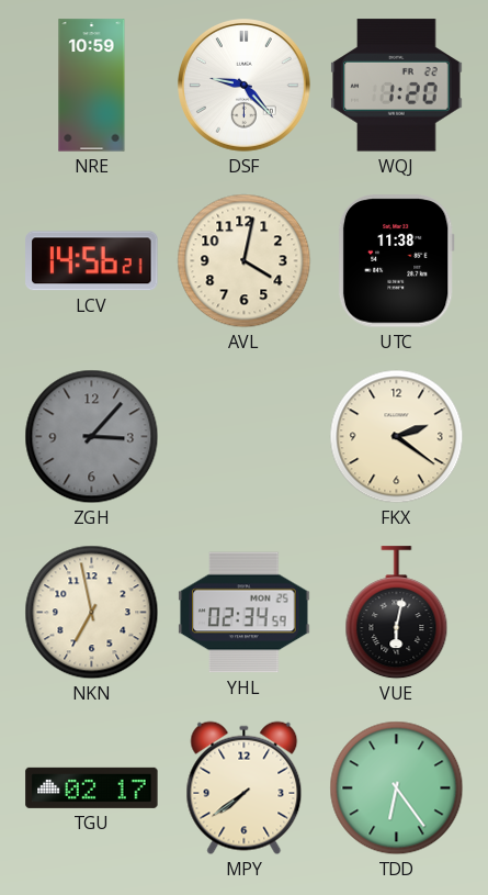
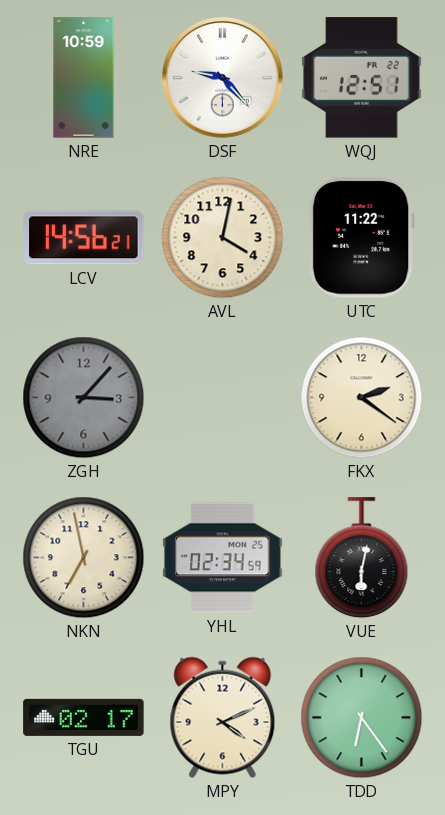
WQJ: 1:20 -> 12:51
UTC: 11:38 -> 11:22
MPY: 7:39 -> 4:11
